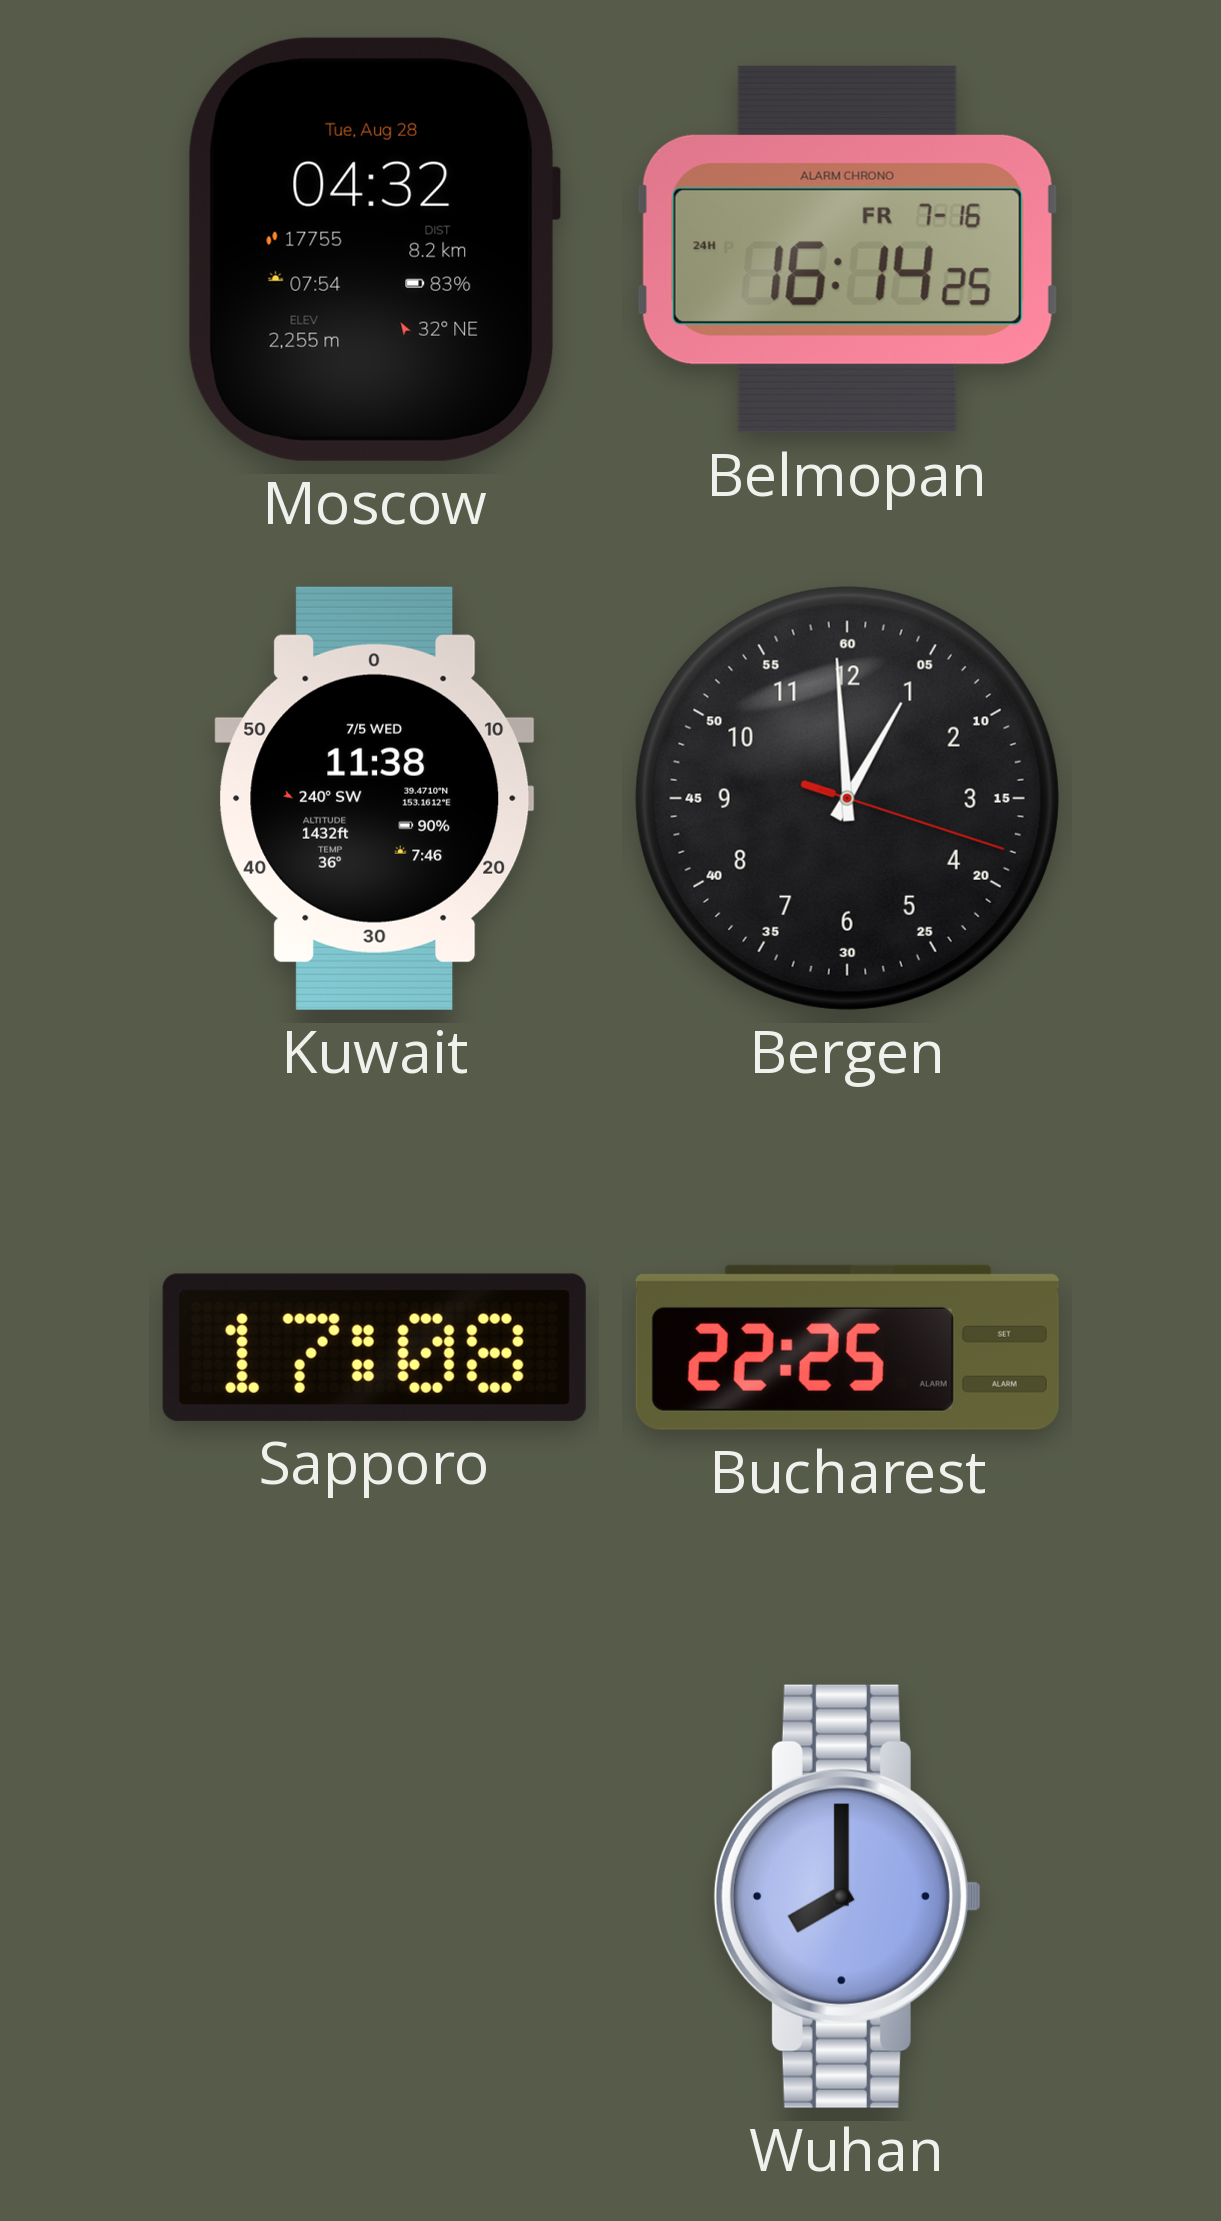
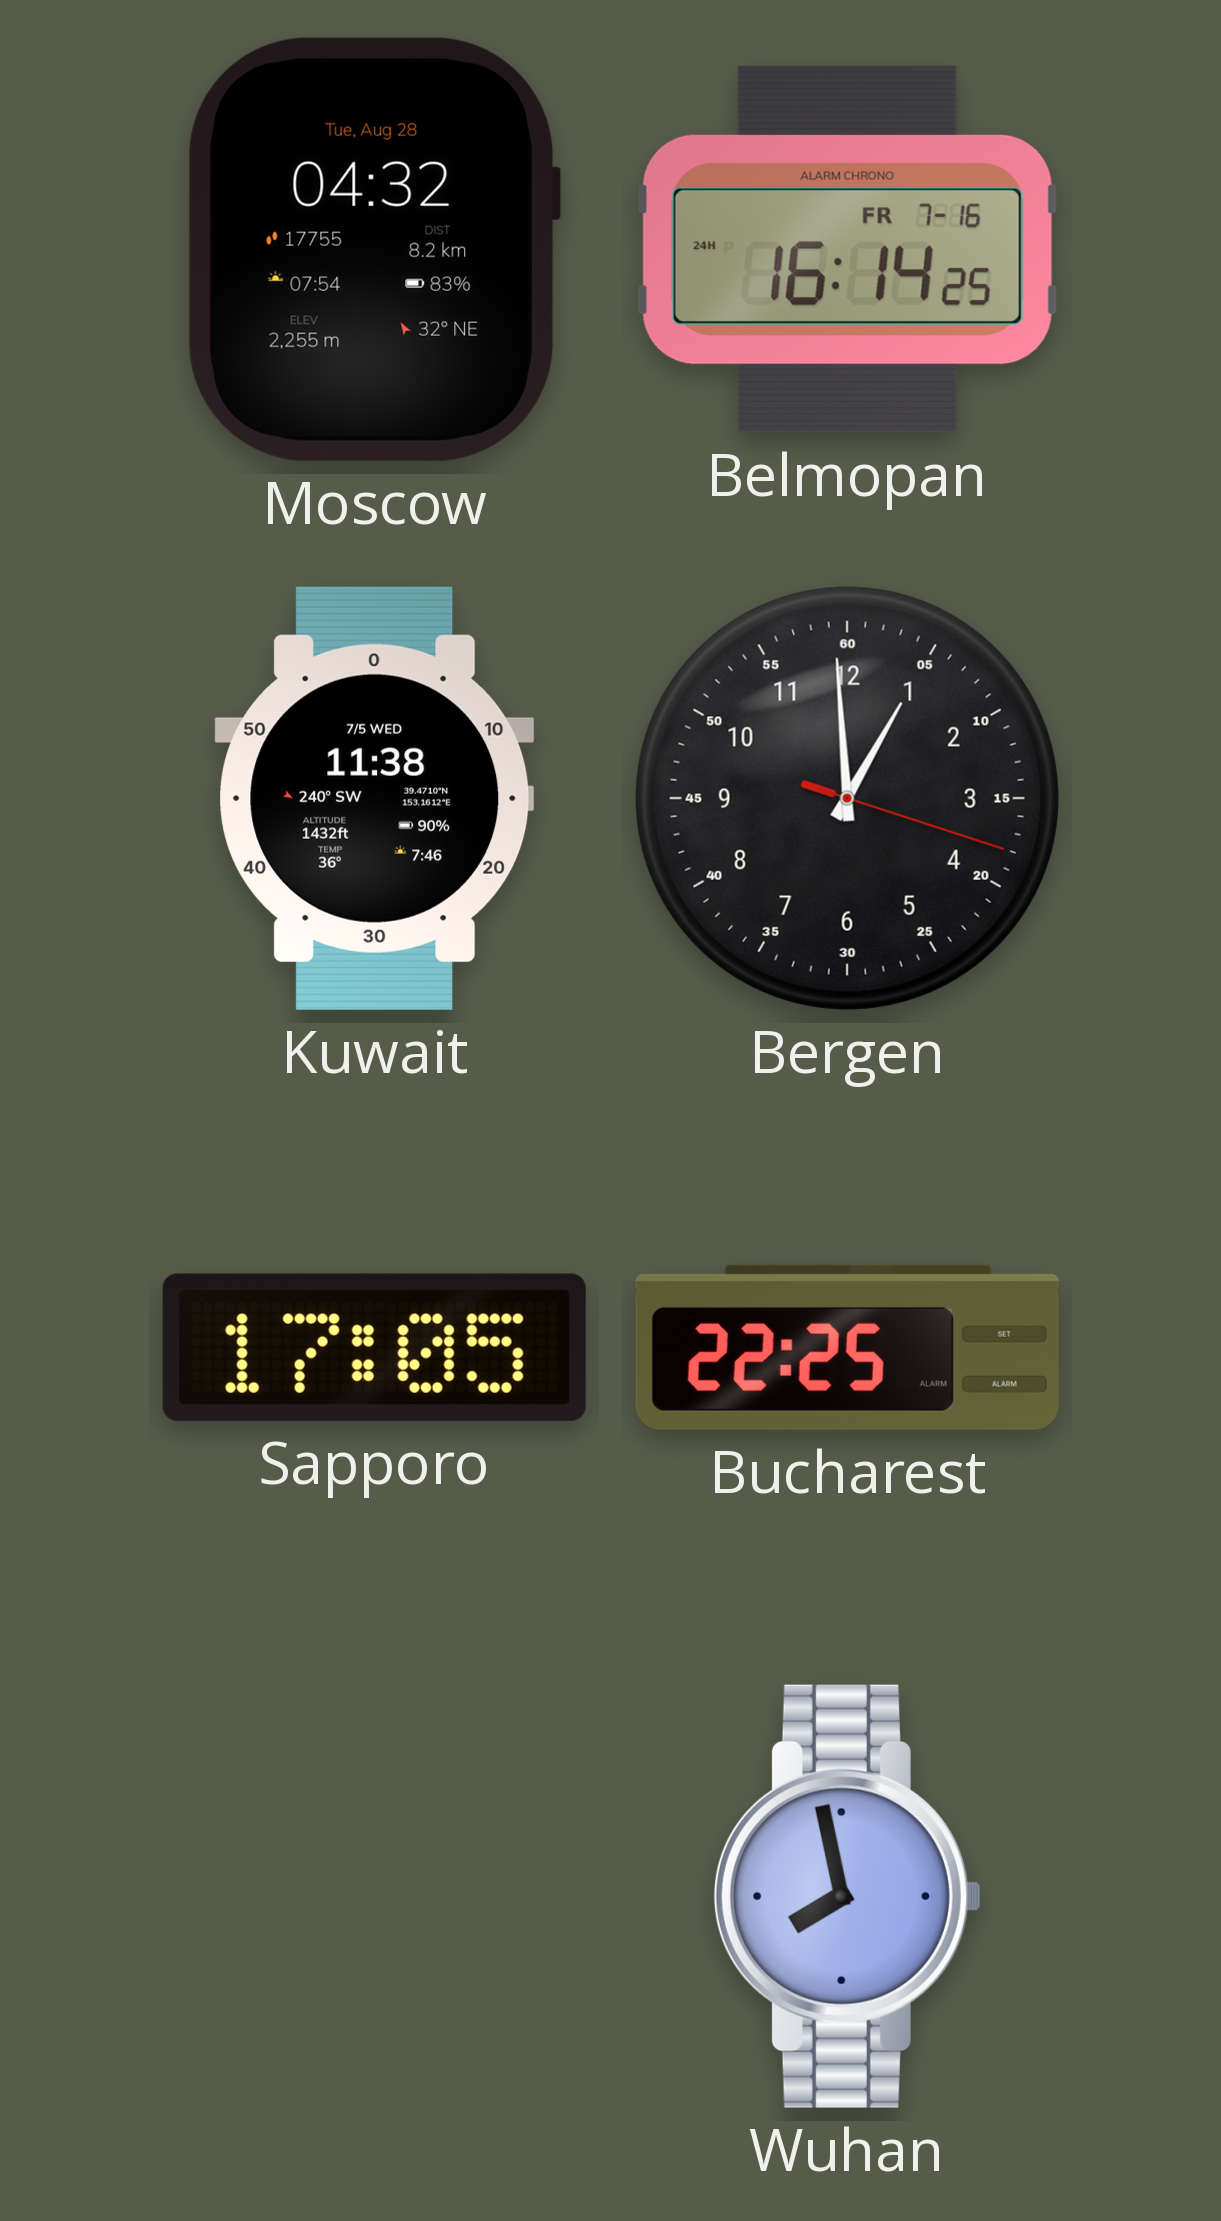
Sapporo: 17:08 -> 17:05
Wuhan: 8:00 -> 7:58
